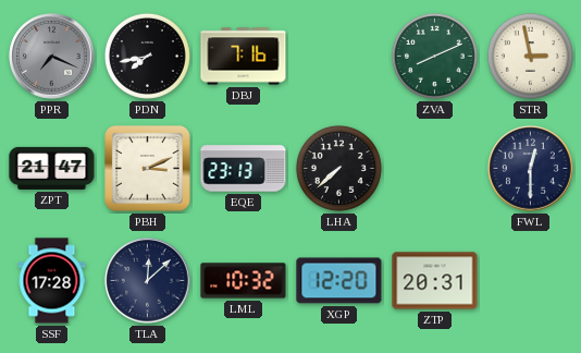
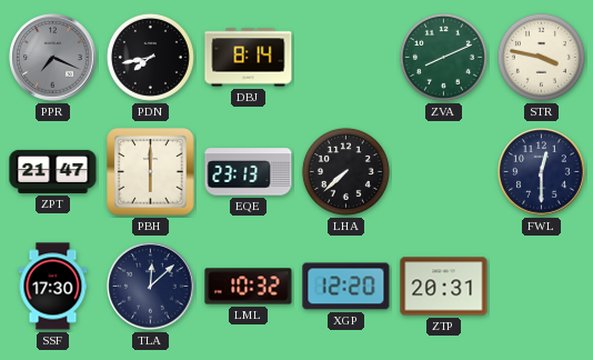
DBJ: 7:16 -> 8:14
STR: 2:58 -> 3:47
PBH: 3:11 -> 6:00
SSF: 17:28 -> 17:30
